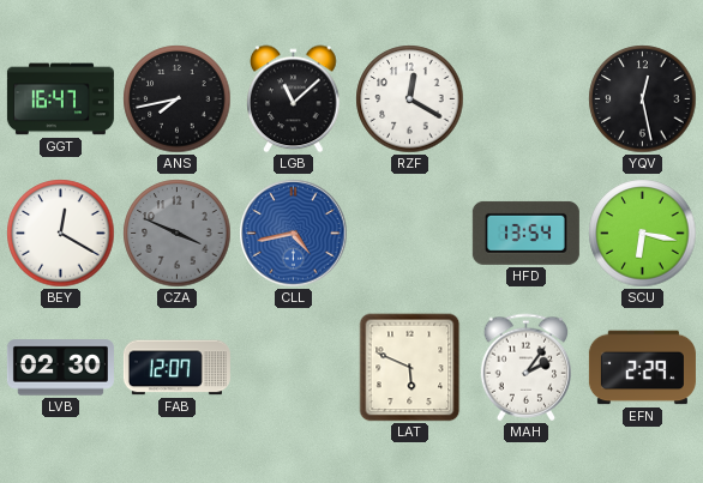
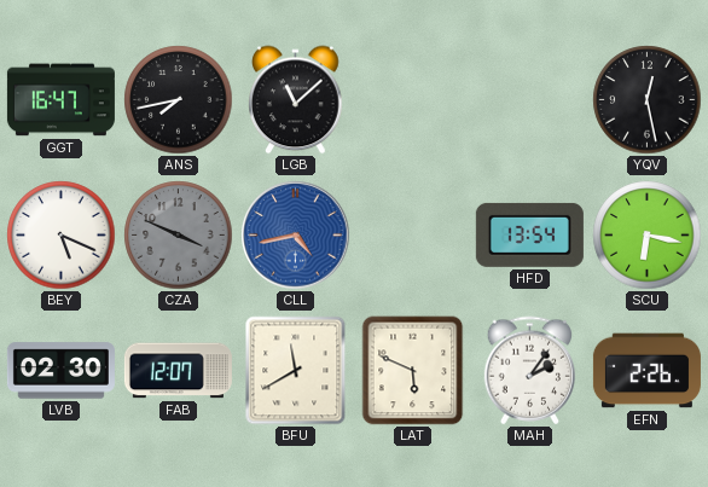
RZF: 12:20 -> none
BEY: 12:20 -> 5:19
BFU: none -> 11:40
EFN: 2:29 -> 2:26
